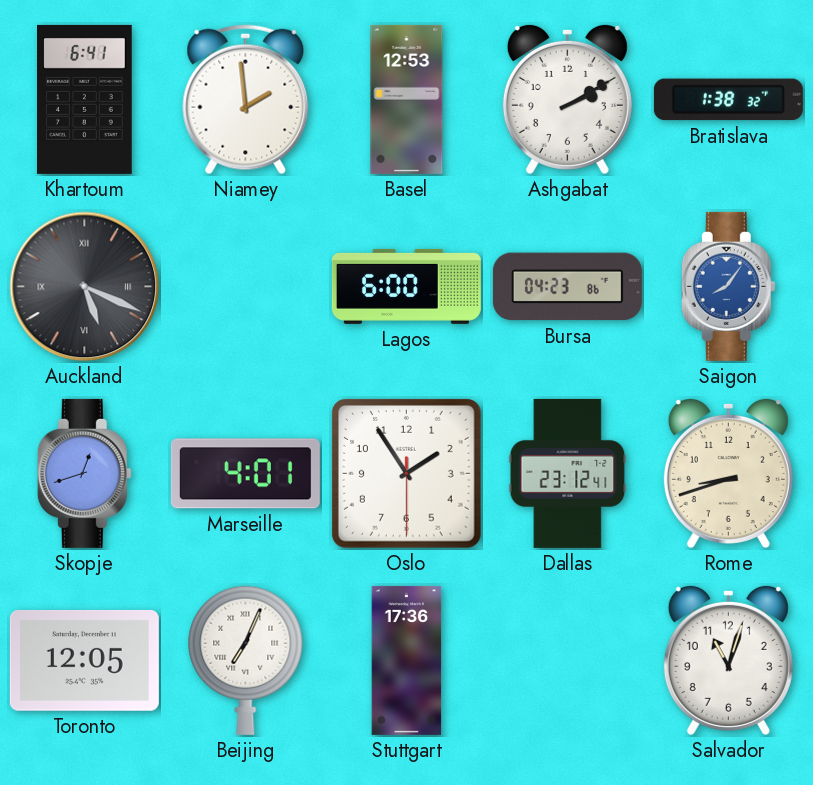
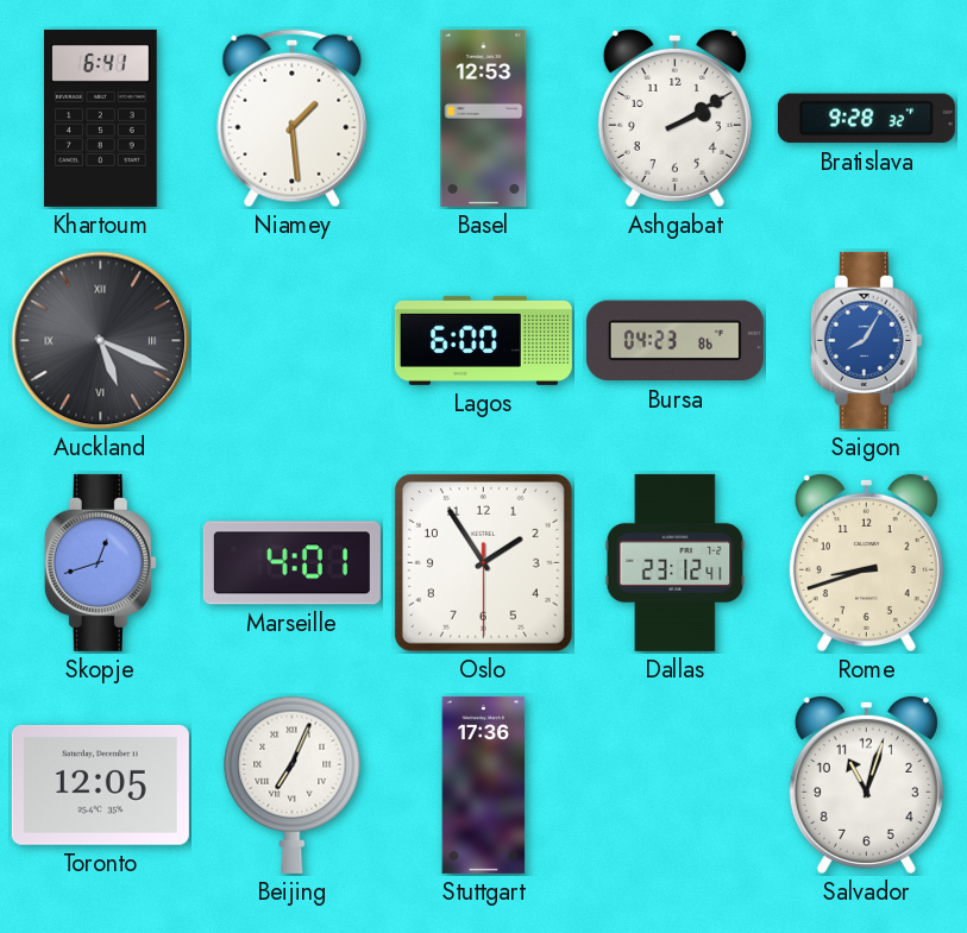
Niamey: 1:59 -> 1:29
Bratislava: 1:38 -> 9:28
Saigon: 8:06 -> 8:05
